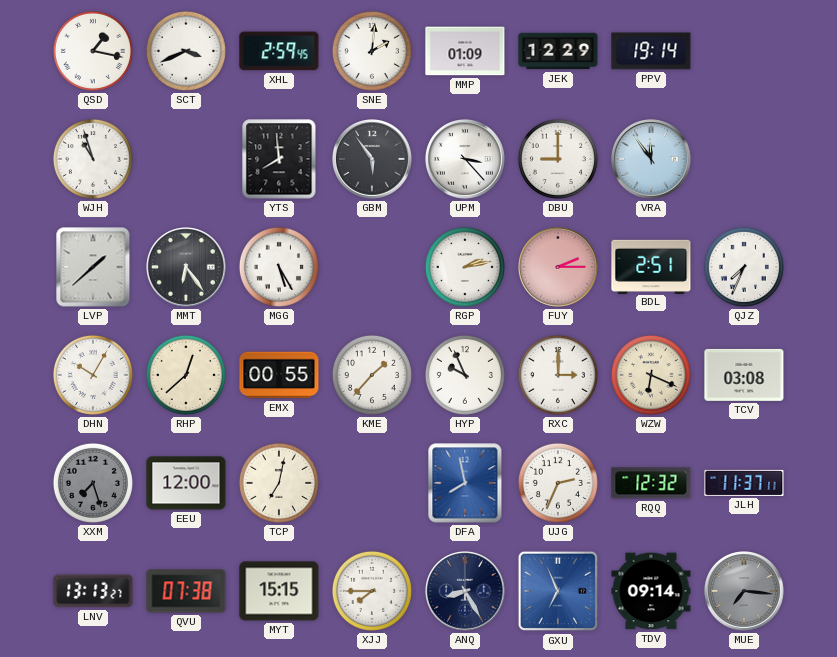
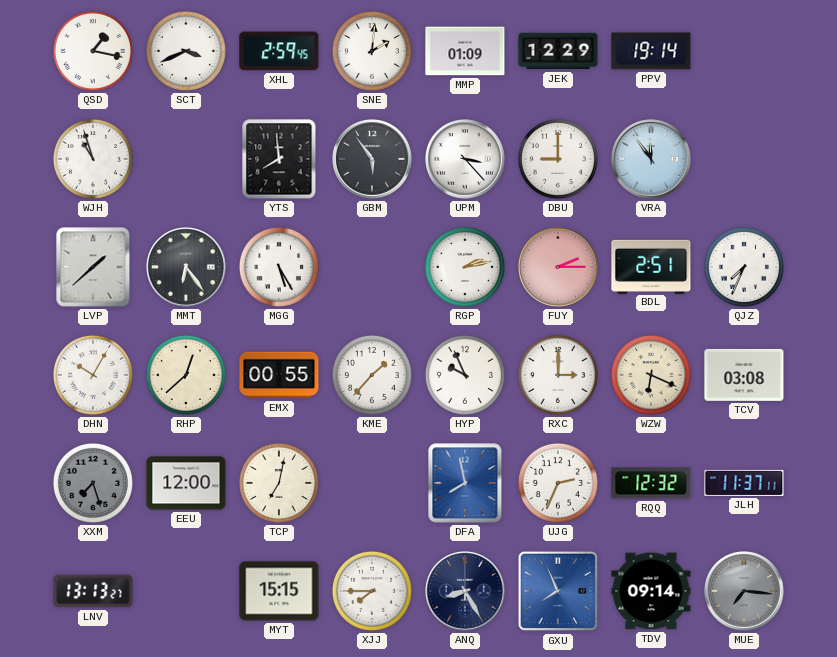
QVU: 07:38 -> none
GXU: 6:56 -> 7:56
